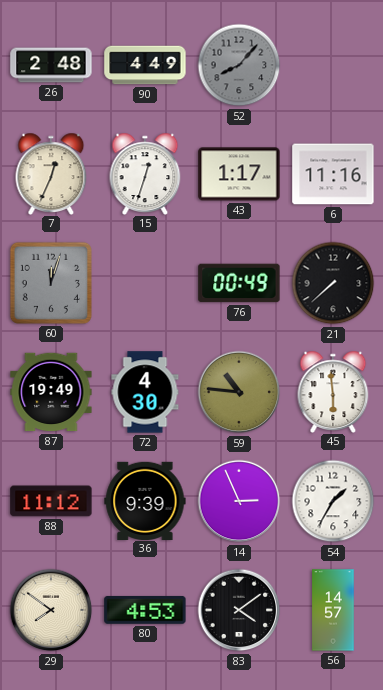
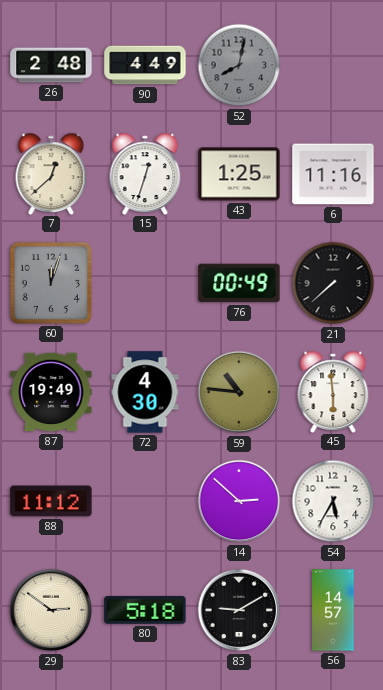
52: 8:07 -> 8:02
7: 12:34 -> 12:38
43: 1:17 -> 1:25
36: 9:39 -> none
14: 2:56 -> 2:52
54: 1:35 -> 5:35
29: 7:51 -> 2:51
80: 4:53 -> 5:18
83: 4:09 -> 9:10
